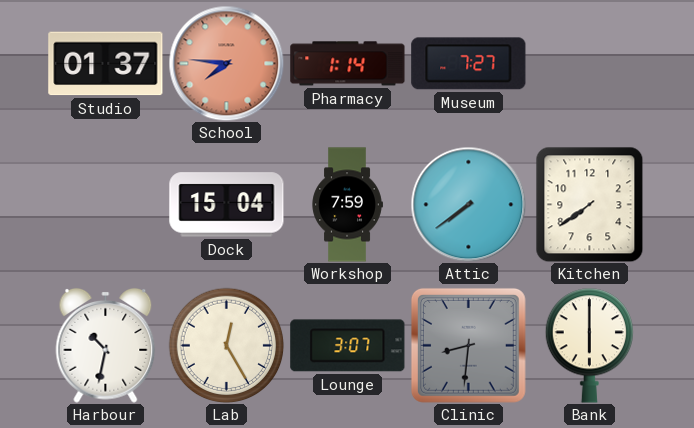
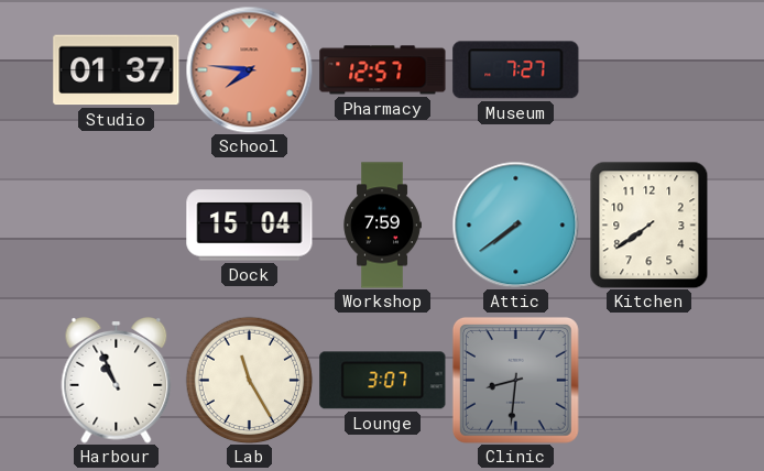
Pharmacy: 1:14 -> 12:57
Harbour: 10:32 -> 10:56
Lab: 12:25 -> 11:25
Bank: 6:00 -> none
